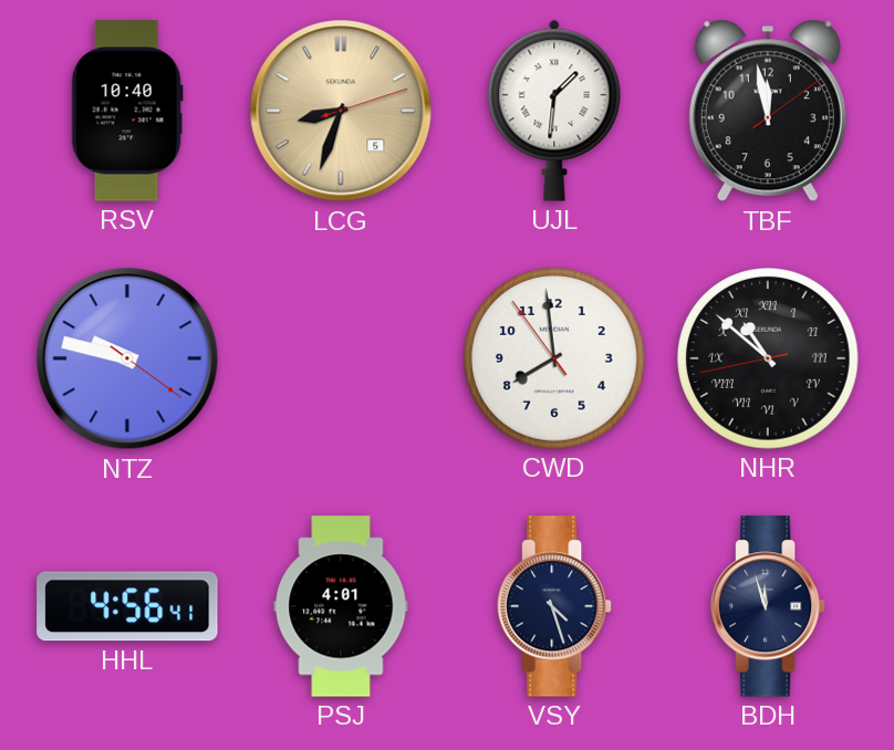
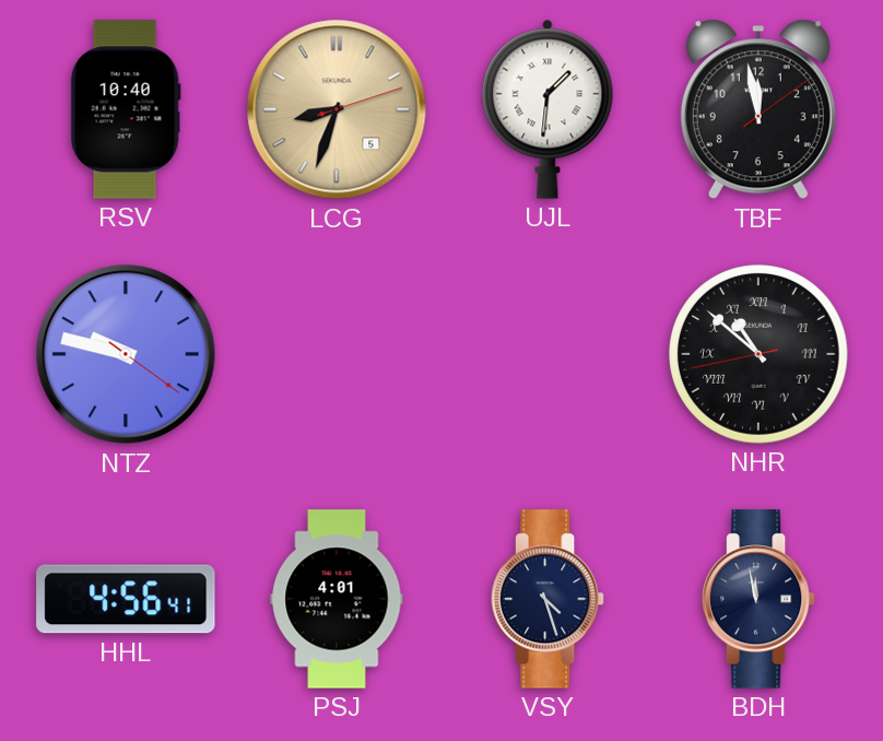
CWD: 7:58 -> none
BDH: 11:57 -> 11:58
